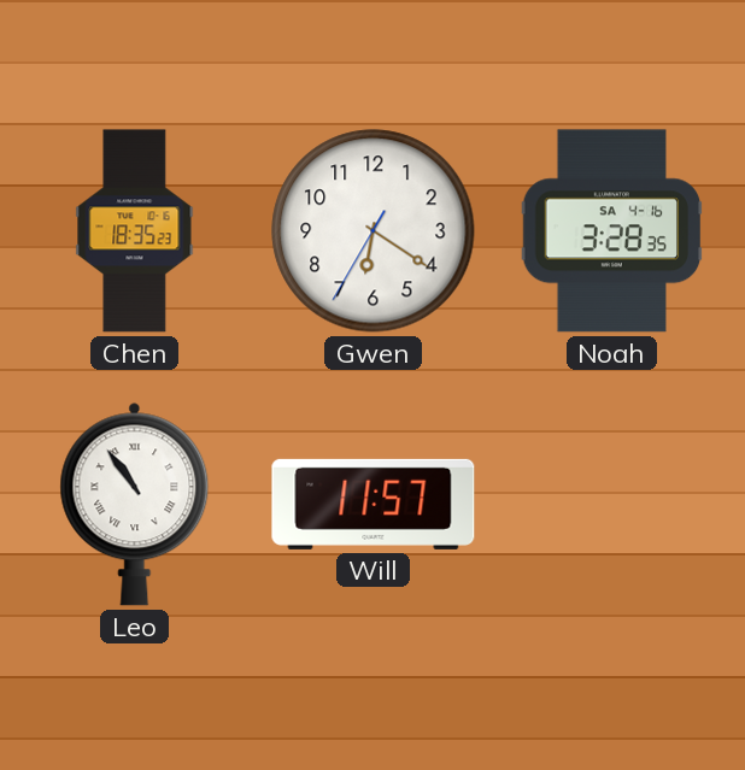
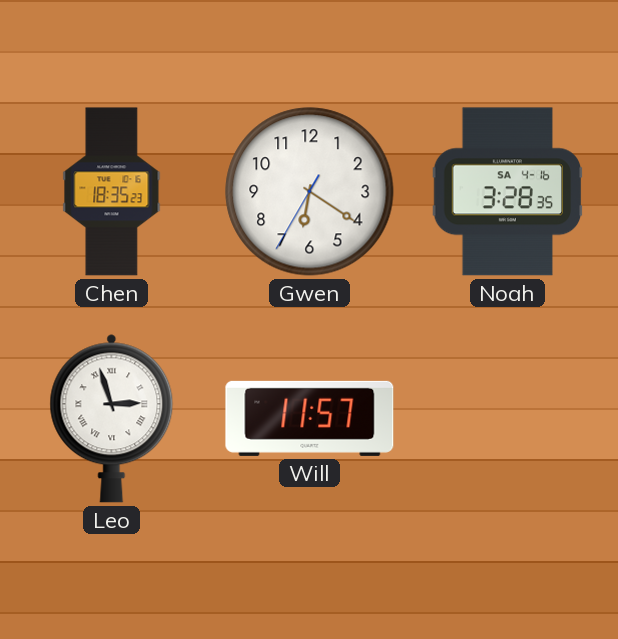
Leo: 10:54 -> 2:57
